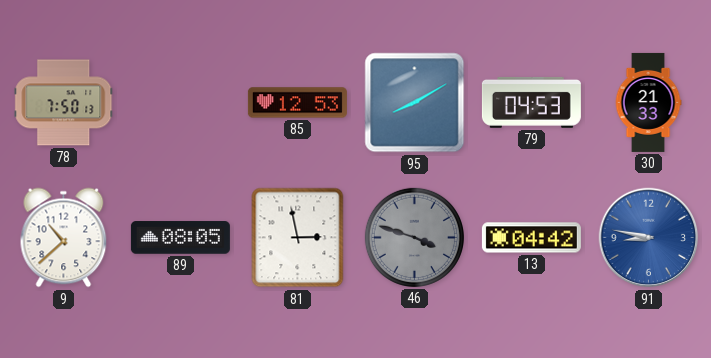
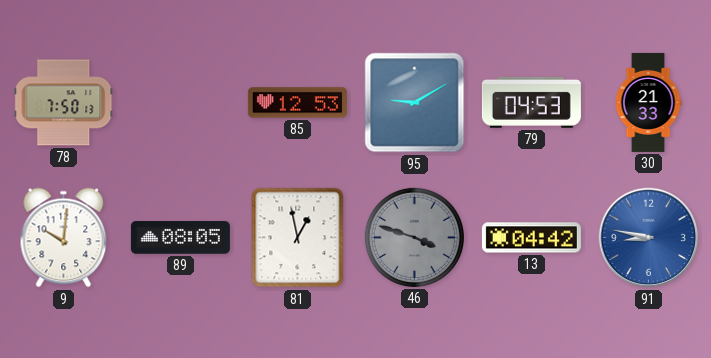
95: 8:10 -> 9:10
9: 10:38 -> 10:01
81: 2:58 -> 12:58
